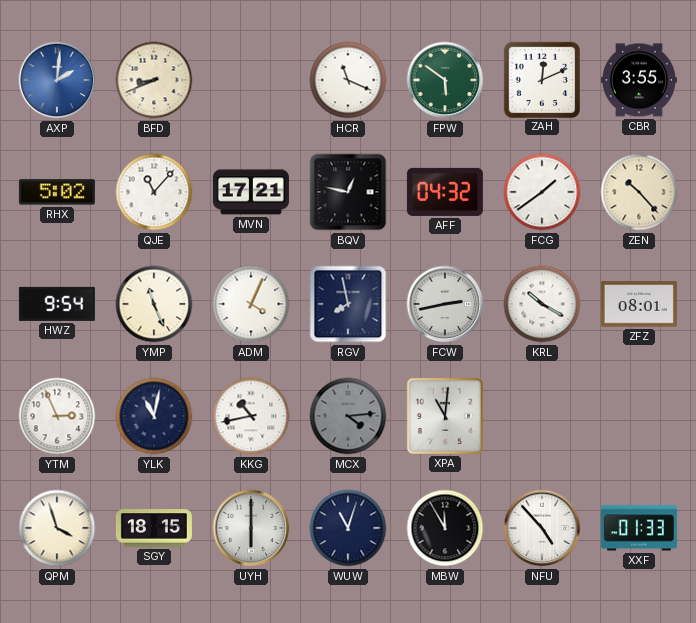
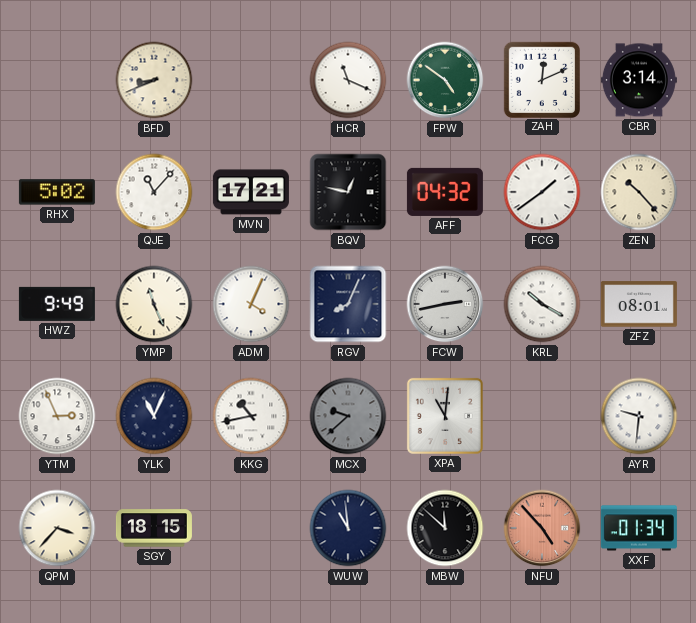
AXP: 2:01 -> none
FPW: 5:51 -> 4:51
CBR: 3:55 -> 3:14
HWZ: 9:54 -> 9:49
RGV: 7:58 -> 8:04
YLK: 11:02 -> 11:04
MCX: 4:14 -> 9:38
AYR: none -> 9:31
QPM: 3:57 -> 3:37
UYH: 6:00 -> none
WUW: 11:03 -> 10:59
MBW: 11:55 -> 11:52
NFU dial: white -> salmon
XXF: 01:33 -> 01:34
